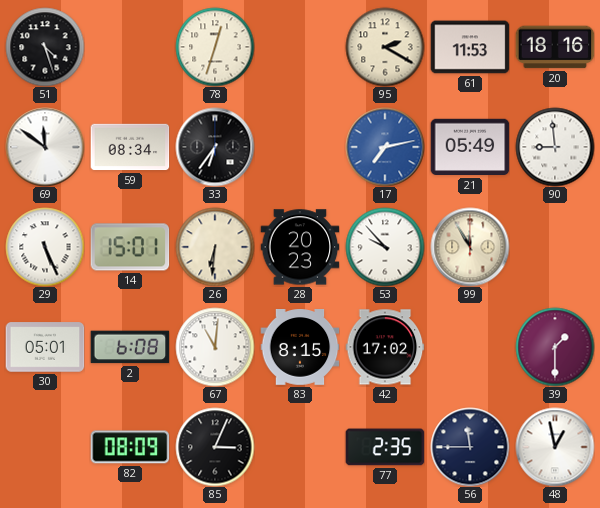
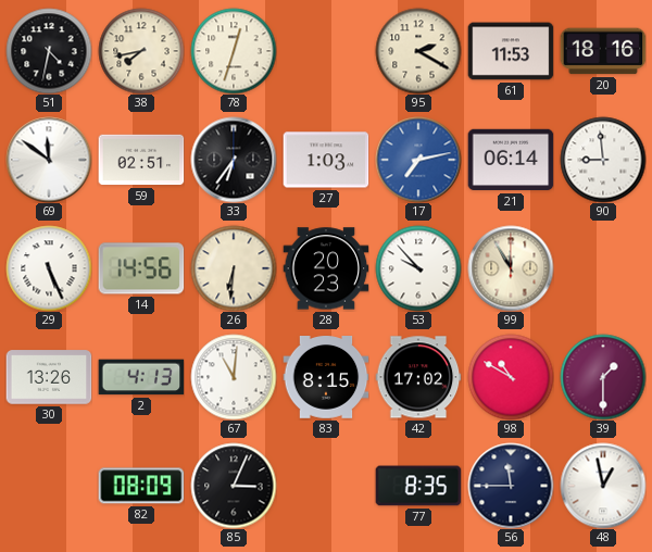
51: 4:27 -> 4:32
38: none -> 7:43
59: 08:34 -> 02:51
27: none -> 1:03
21: 05:49 -> 06:14
14: 15:01 -> 14:56
30: 05:01 -> 13:26
2: 6:08 -> 4:13
98: none -> 10:50
77: 2:35 -> 8:35
